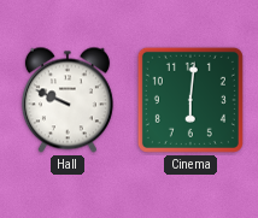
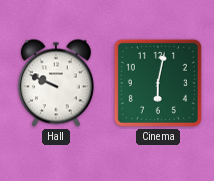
Cinema: 6:01 -> 6:02
